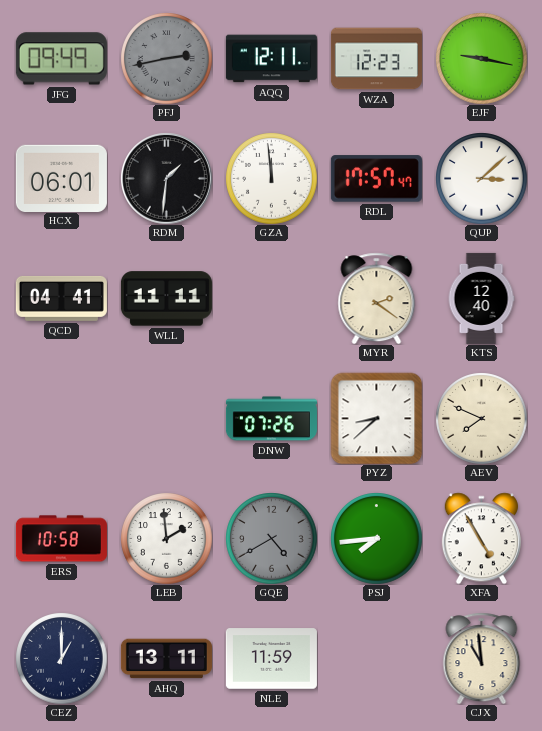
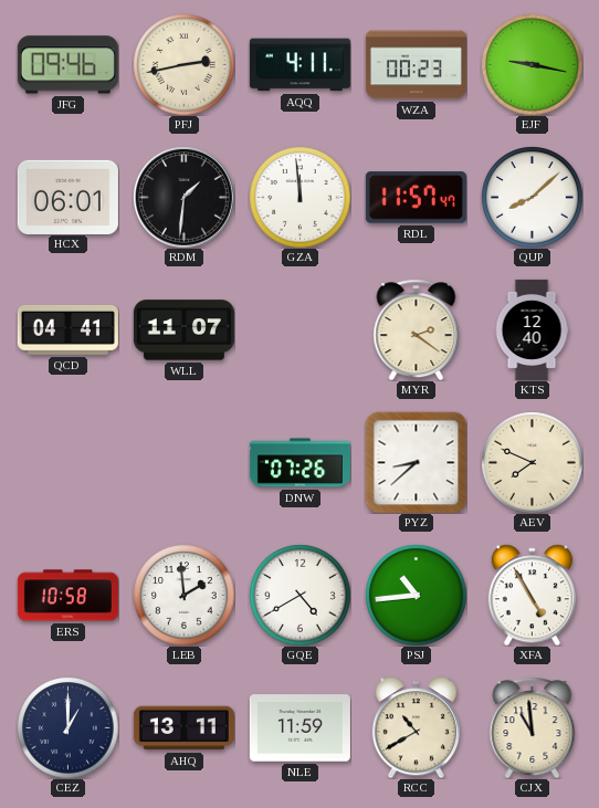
JFG: 09:49 -> 09:46
PFJ dial: grey -> cream
AQQ: 12:11 -> 4:11
WZA: 12:23 -> 00:23
RDL: 17:57 -> 11:57
QUP: 3:08 -> 8:08
WLL: 11:11 -> 11:07
GQE dial: grey -> white
PSJ: 7:44 -> 10:44
RCC: none -> 10:40
